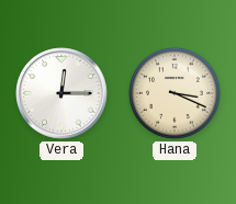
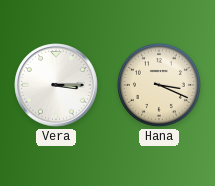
Vera: 12:15 -> 3:15
